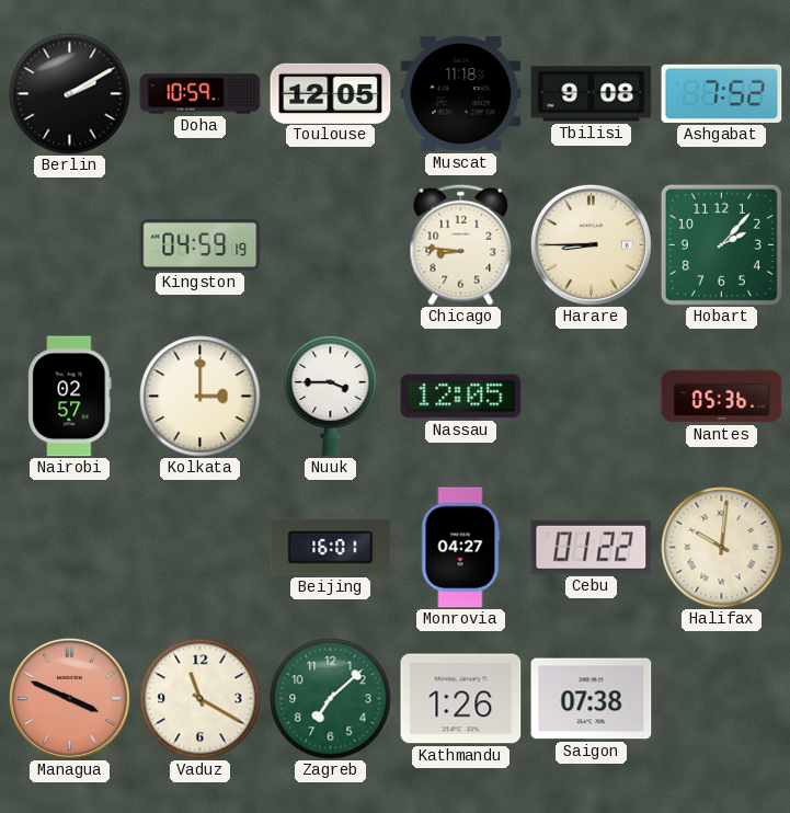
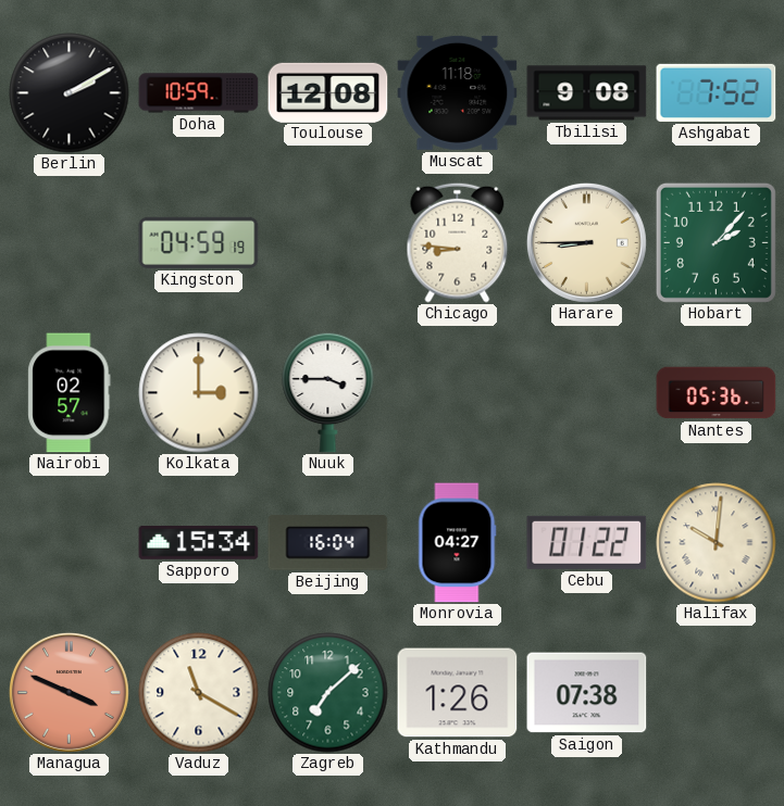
Toulouse: 12:05 -> 12:08
Nassau: 12:05 -> none
Sapporo: none -> 15:34
Beijing: 16:01 -> 16:04
